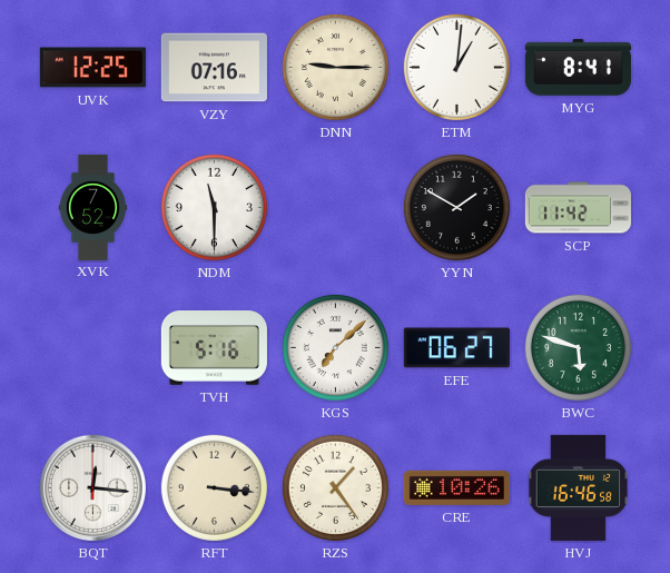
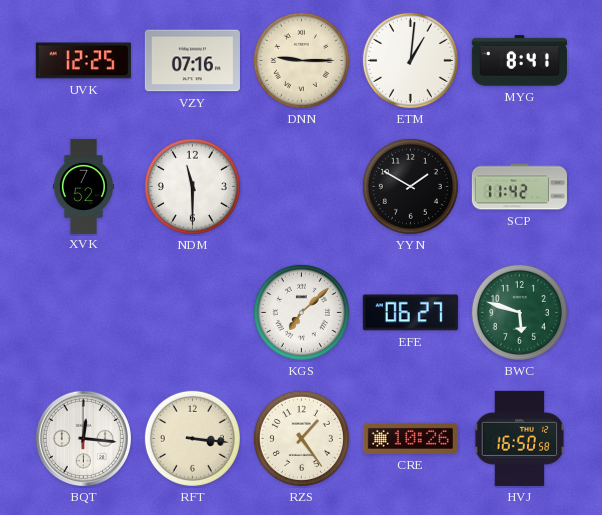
TVH: 5:16 -> none
HVJ: 16:46 -> 16:50
